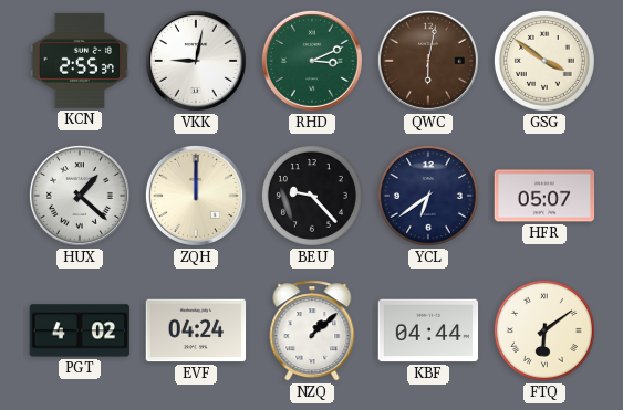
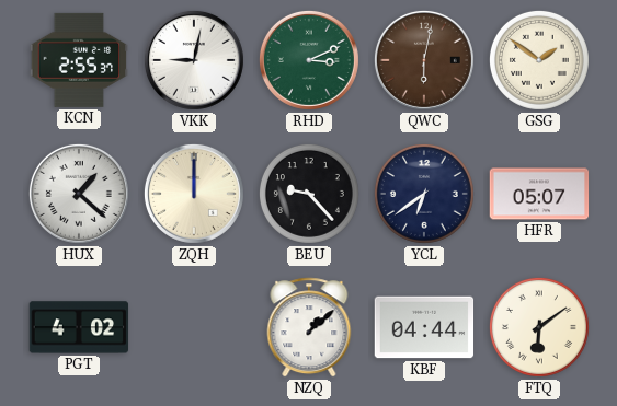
GSG: 3:51 -> 1:51
EVF: 04:24 -> none
